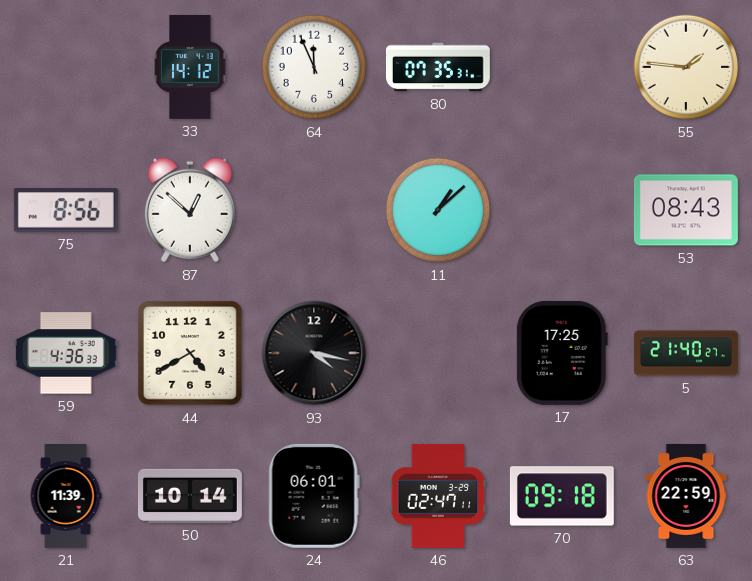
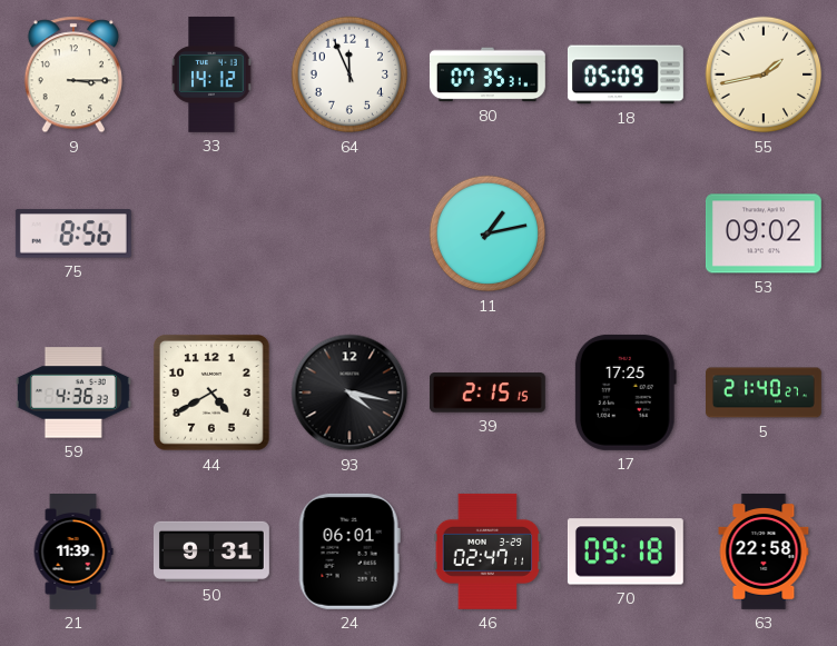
9: none -> 3:15
18: none -> 05:09
55: 1:46 -> 1:43
87: 12:52 -> none
11: 1:08 -> 1:13
53: 08:43 -> 09:02
39: none -> 2:15
50: 10:14 -> 9:31
63: 22:59 -> 22:58
